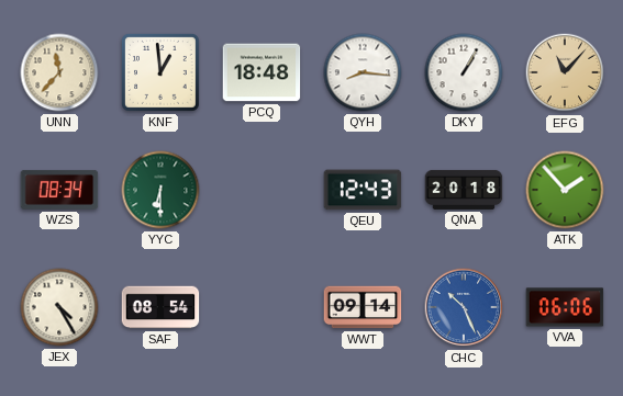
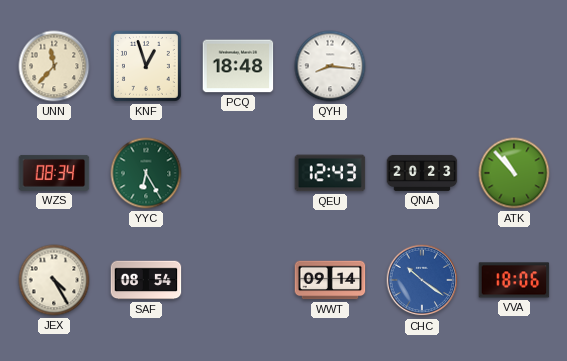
KNF: 12:59 -> 12:57
DKY: 1:05 -> none
EFG: 11:07 -> none
YYC: 6:30 -> 6:25
QNA: 20:18 -> 20:23
ATK: 1:53 -> 10:53
CHC: 10:26 -> 10:21
VVA: 06:06 -> 18:06
